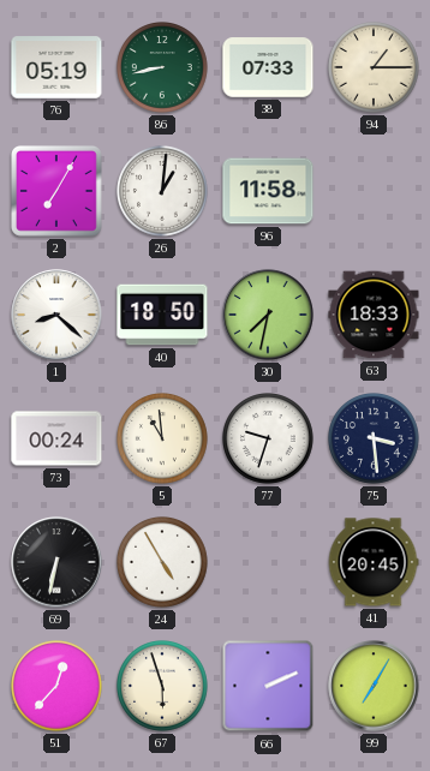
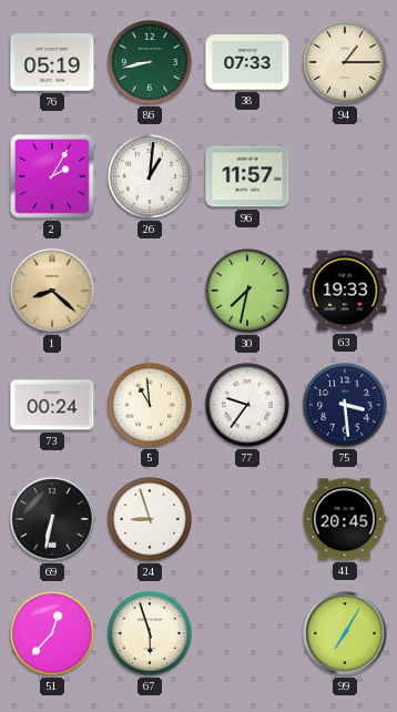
2: 7:05 -> 2:05
96: 11:58 -> 11:57
1 dial: white -> champagne
40: 18:50 -> none
63: 18:33 -> 19:33
77: 9:33 -> 9:36
24: 4:55 -> 8:57
66: 2:11 -> none
